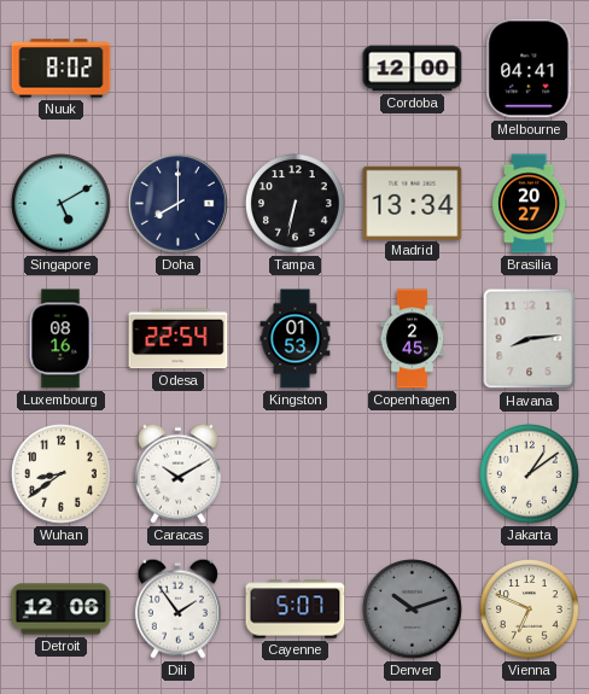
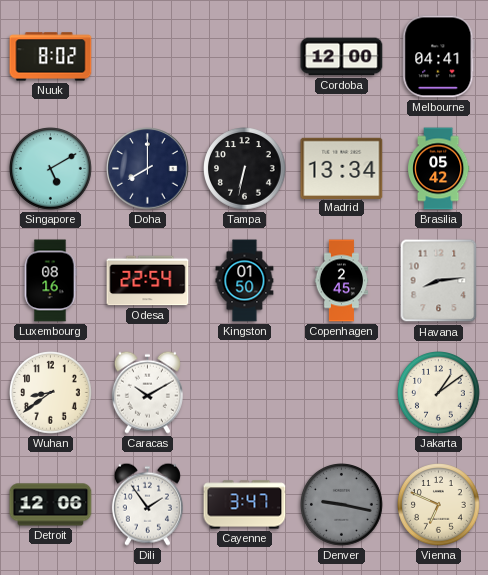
Brasilia: 20:27 -> 05:42
Kingston: 01:53 -> 01:50
Cayenne: 5:07 -> 3:47
Denver: 10:12 -> 9:17
